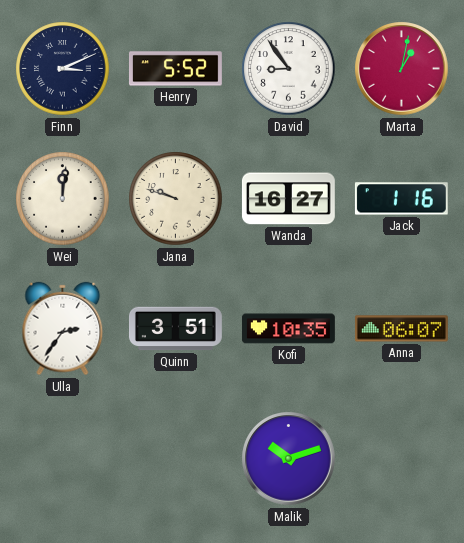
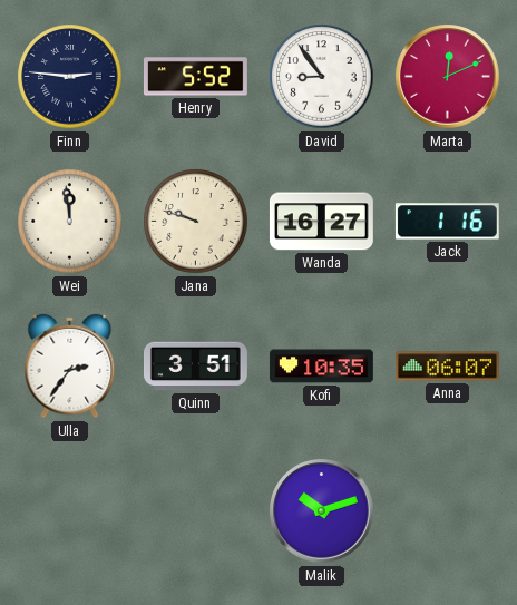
Finn: 3:11 -> 2:46
Marta: 1:02 -> 12:11
Wei: 12:01 -> 11:59
